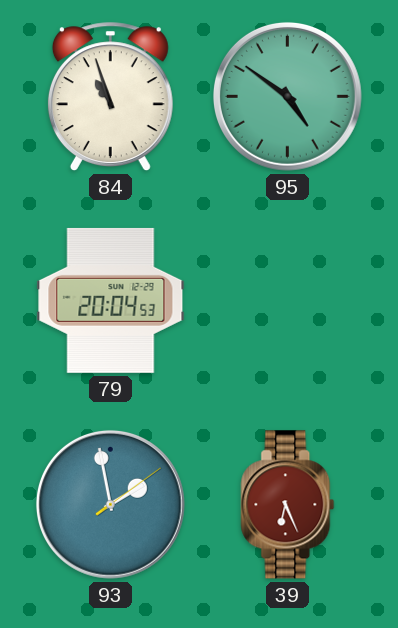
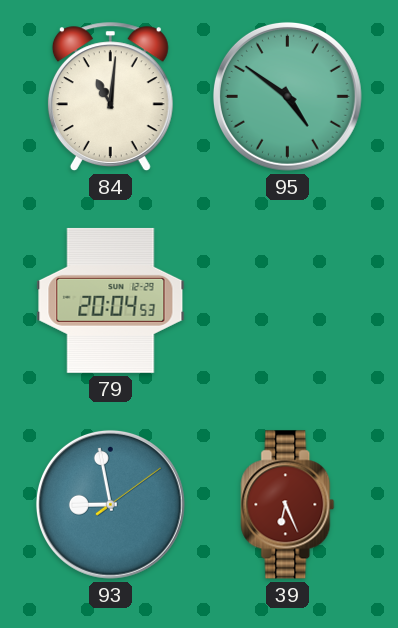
84: 10:57 -> 11:01
93: 1:58 -> 8:58
